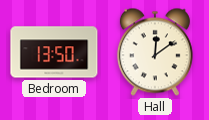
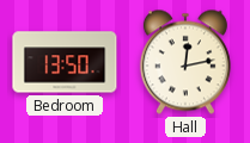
Hall: 12:09 -> 12:13
